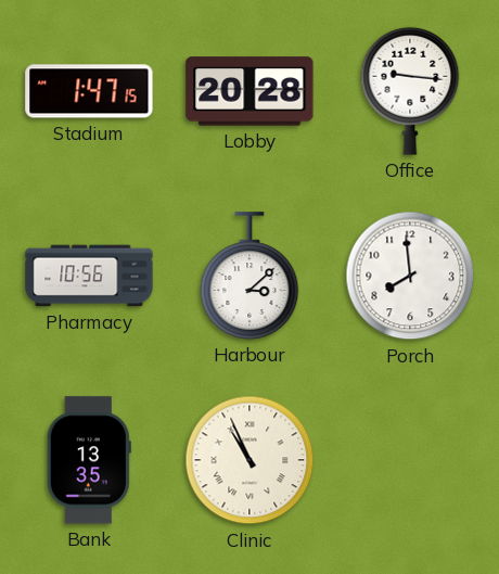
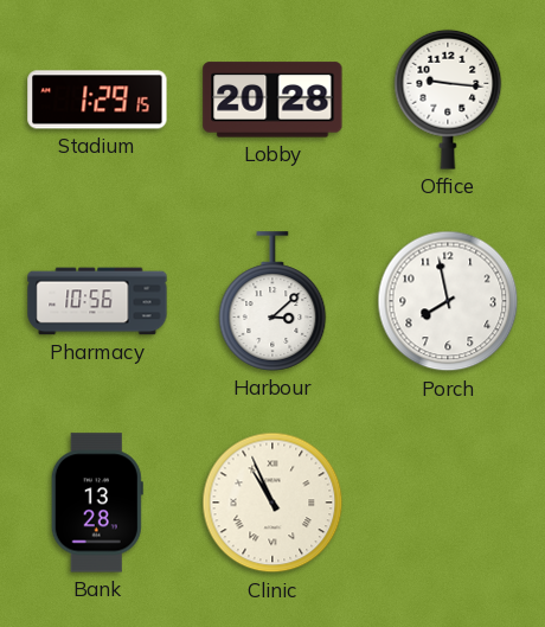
Stadium: 1:47 -> 1:29
Porch: 7:59 -> 7:58
Bank: 13:35 -> 13:28
